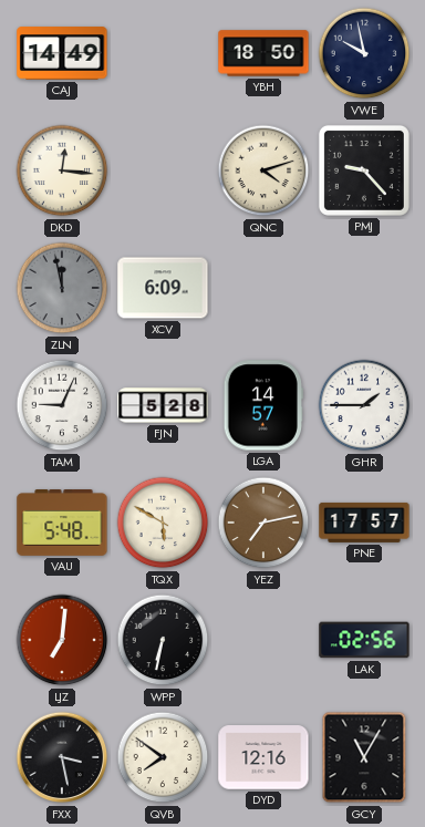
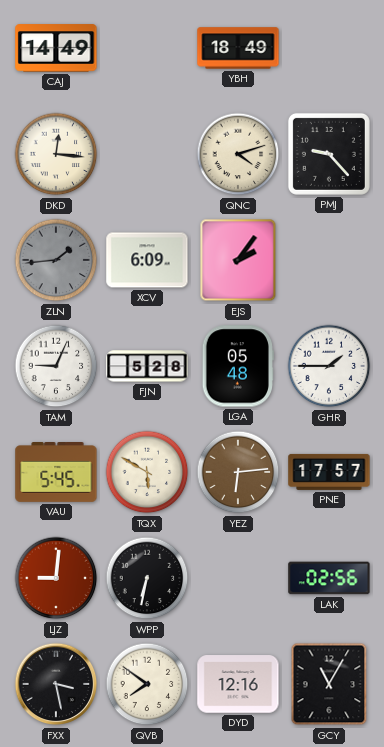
YBH: 18:50 -> 18:49
VWE: 9:58 -> none
ZLN: 11:58 -> 1:44
EJS: none -> 2:06
LGA: 14:57 -> 05:48
VAU: 5:48 -> 5:45
YEZ: 7:13 -> 6:14
LJZ: 7:01 -> 9:01
